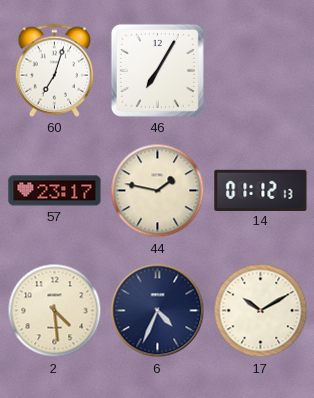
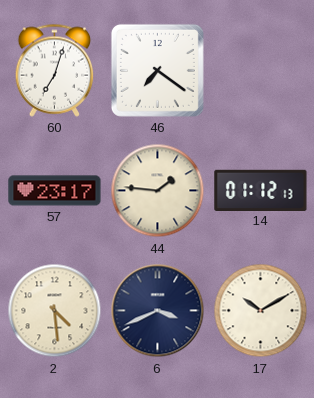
46: 7:05 -> 7:21
44: 1:47 -> 1:46
6: 4:34 -> 3:41
